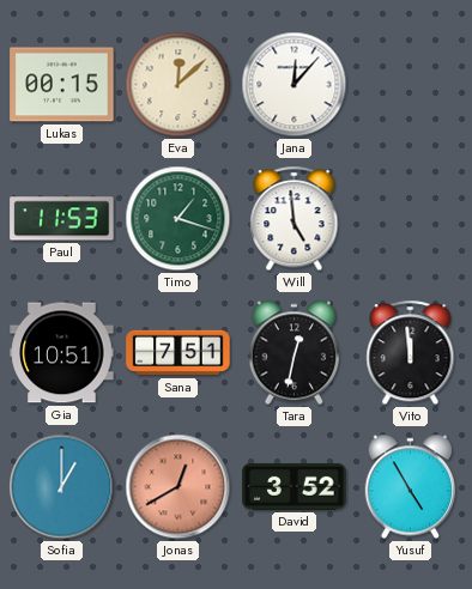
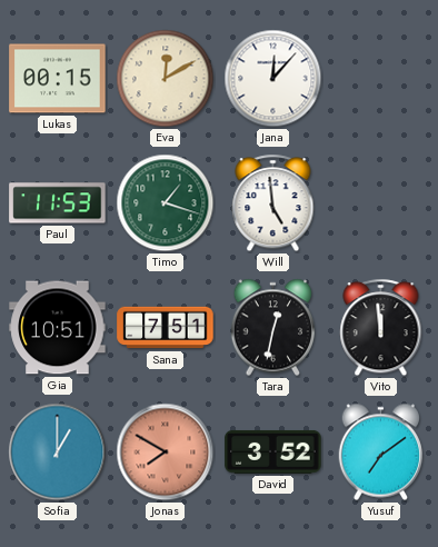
Eva: 12:08 -> 12:10
Jonas: 12:40 -> 7:50
Yusuf: 4:55 -> 7:09
